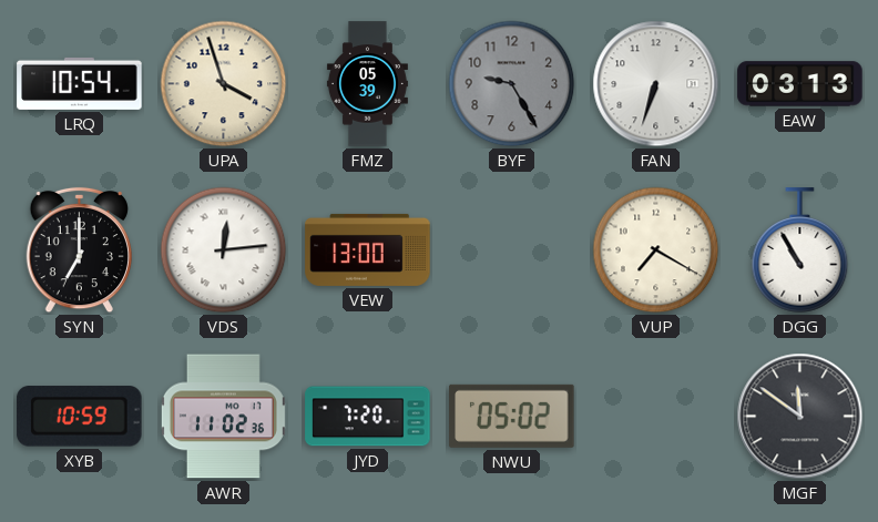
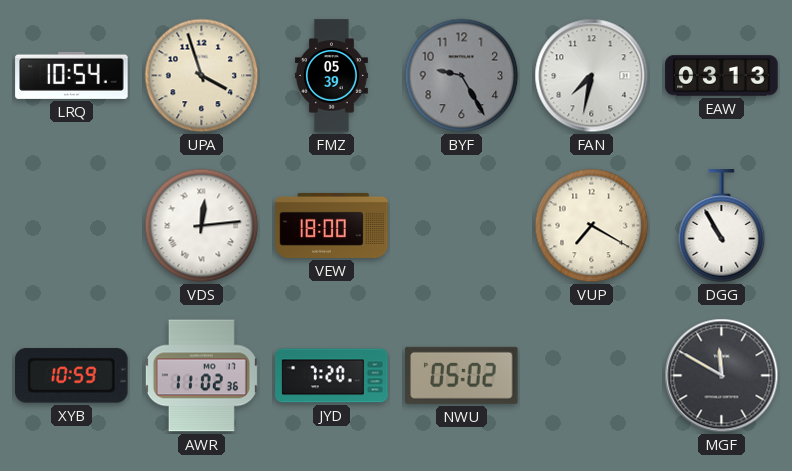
FAN: 6:33 -> 7:32
SYN: 7:00 -> none
VEW: 13:00 -> 18:00
MGF: 11:51 -> 11:50
